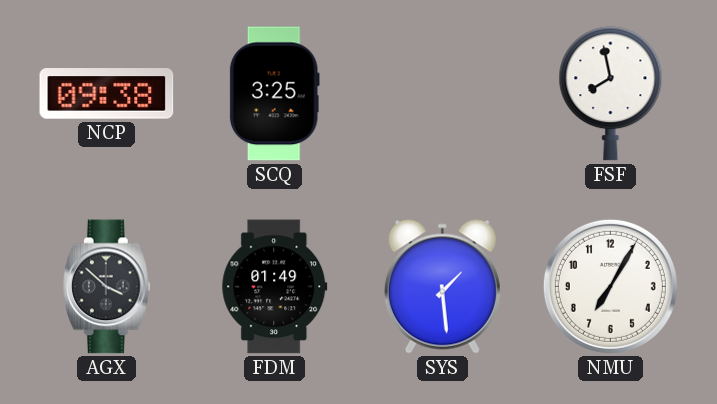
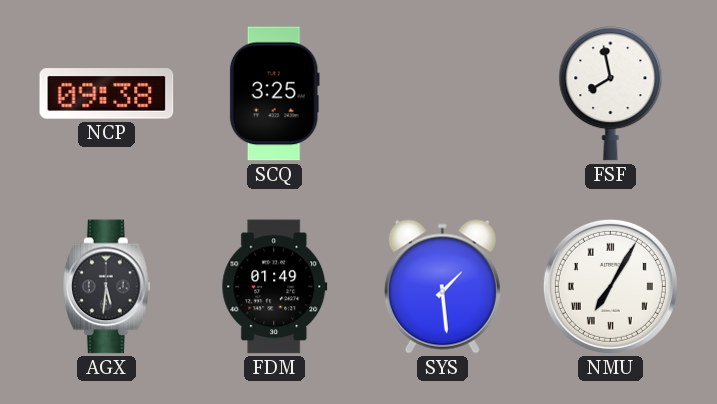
AGX: 3:52 -> 5:31
NMU numerals: Arabic -> Roman
